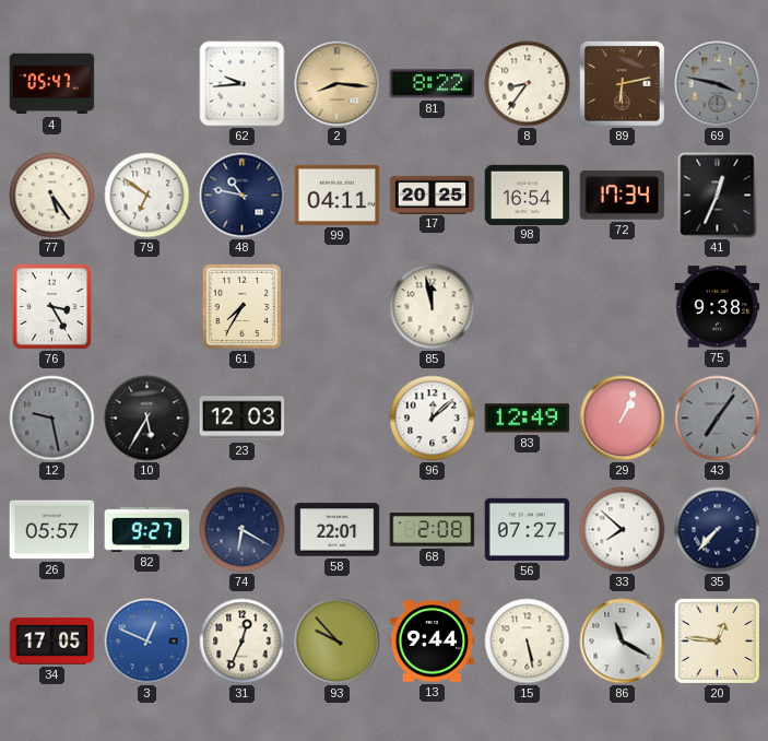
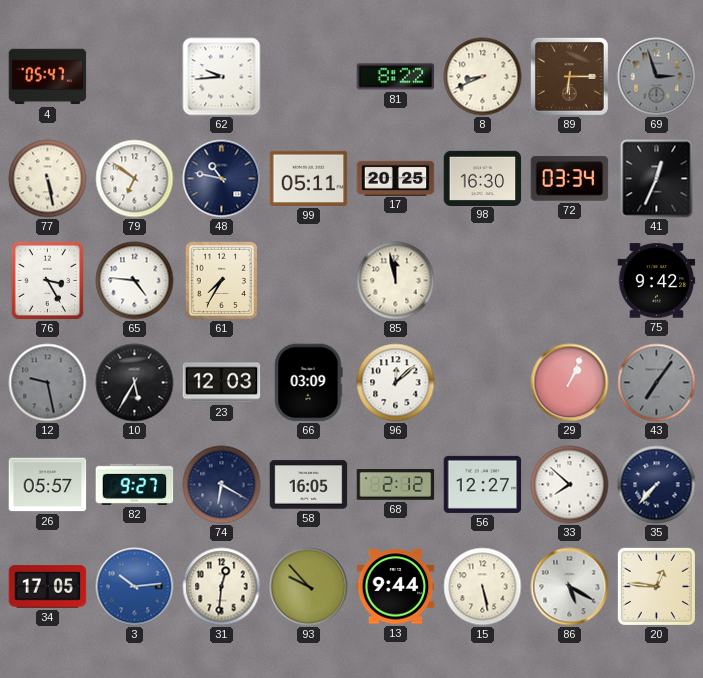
2: 8:16 -> none
8: 8:36 -> 8:41
89: 6:13 -> 6:15
69: 3:47 -> 2:57
77: 5:24 -> 5:28
99: 04:11 -> 05:11
98: 16:54 -> 16:30
72: 17:34 -> 03:34
65: none -> 4:46
75: 9:38 -> 9:42
66: none -> 03:09
83: 12:49 -> none
58: 22:01 -> 16:05
68: 2:08 -> 2:12
56: 07:27 -> 12:27
3: 12:49 -> 10:14
31: 12:34 -> 12:31
86: 11:20 -> 5:20
